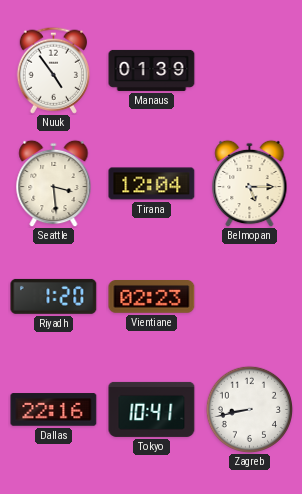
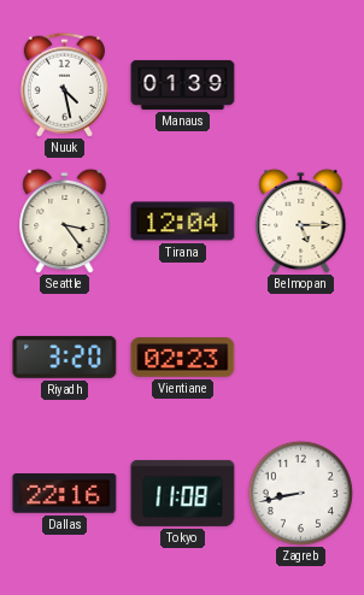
Nuuk: 4:54 -> 4:28
Seattle: 3:29 -> 3:24
Riyadh: 1:20 -> 3:20
Tokyo: 10:41 -> 11:08
